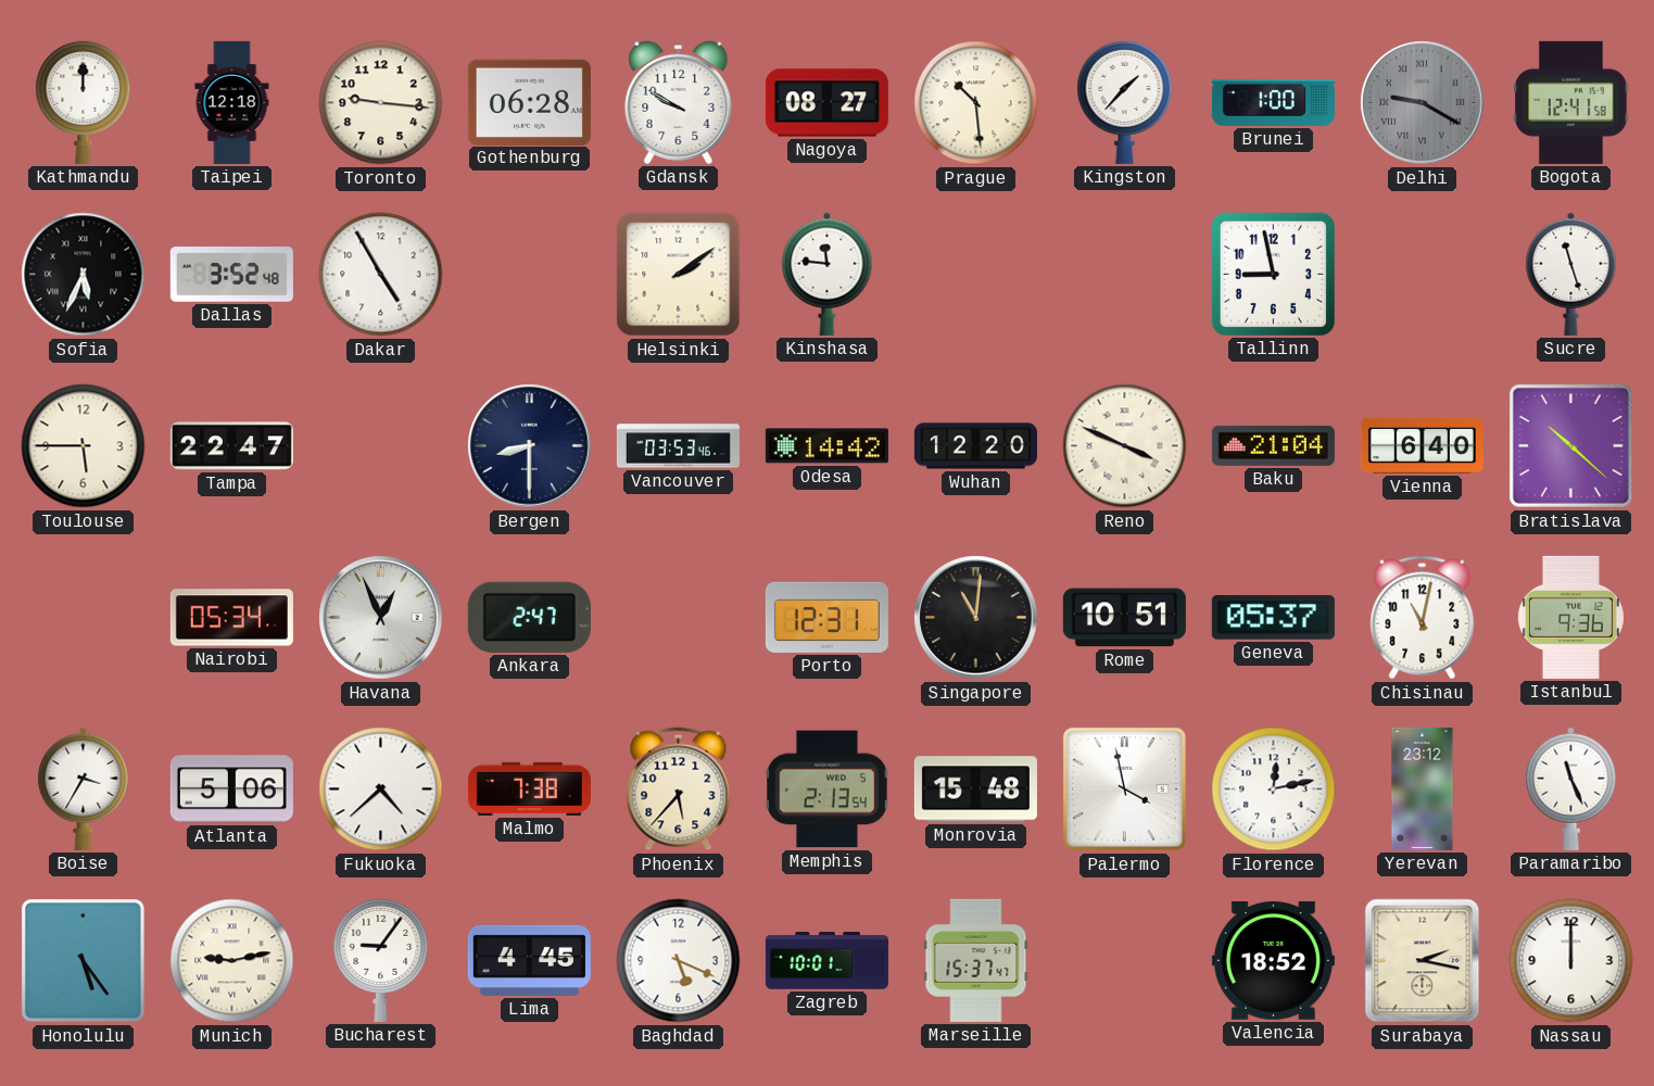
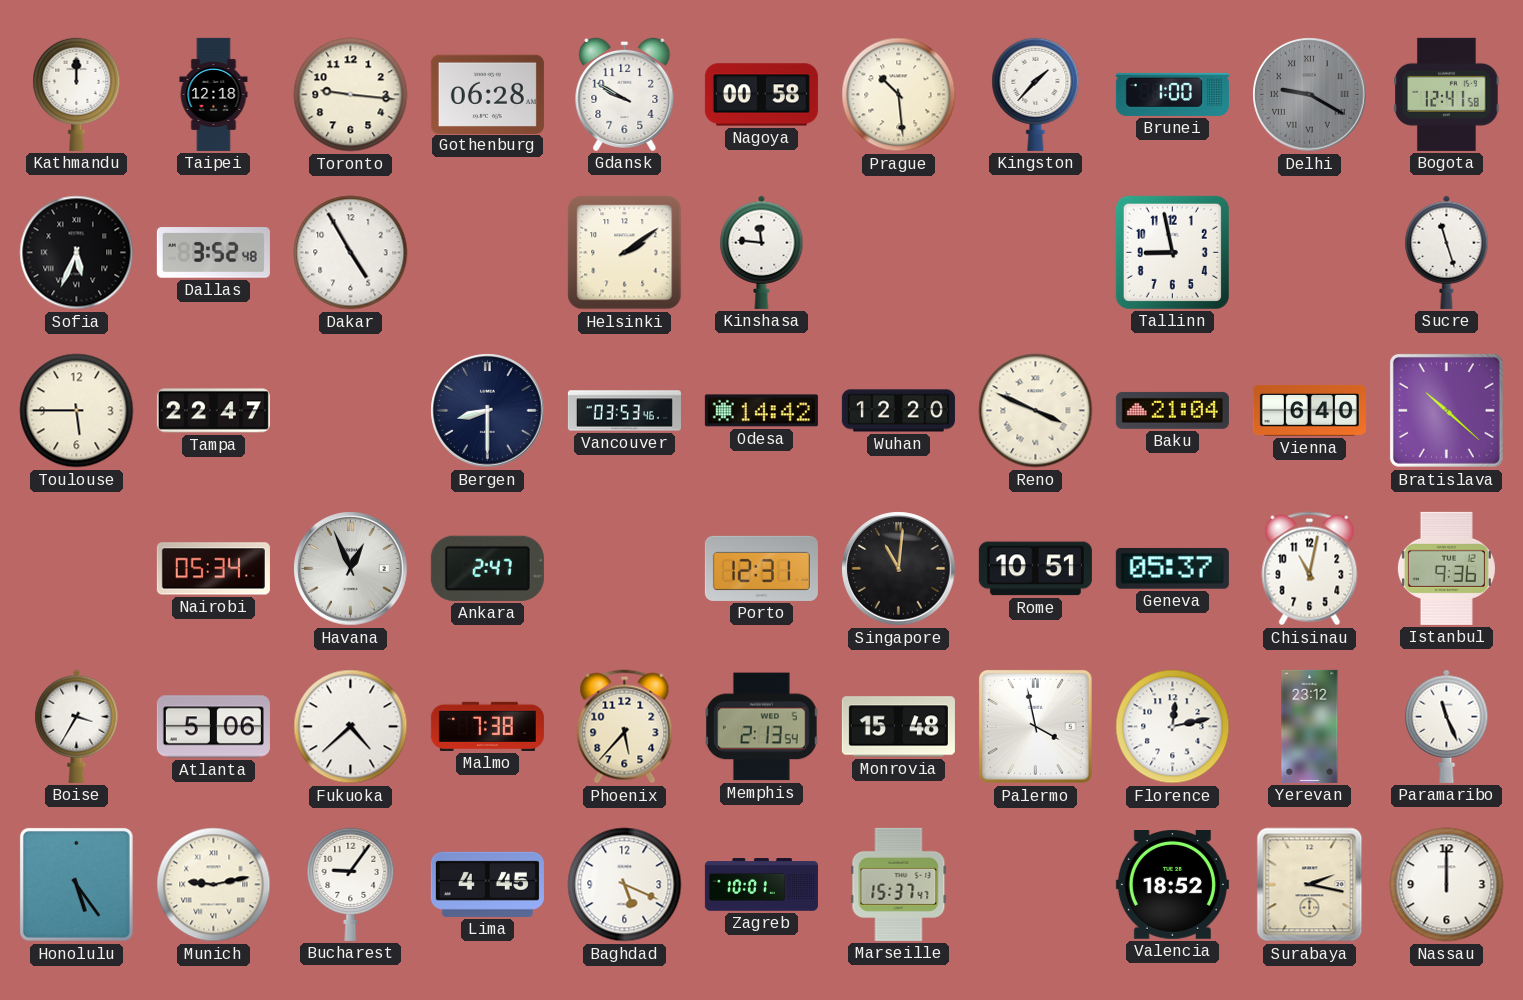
Nagoya: 08:27 -> 00:58
